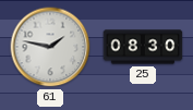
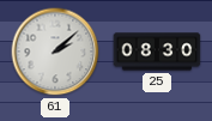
61: 1:47 -> 2:08
